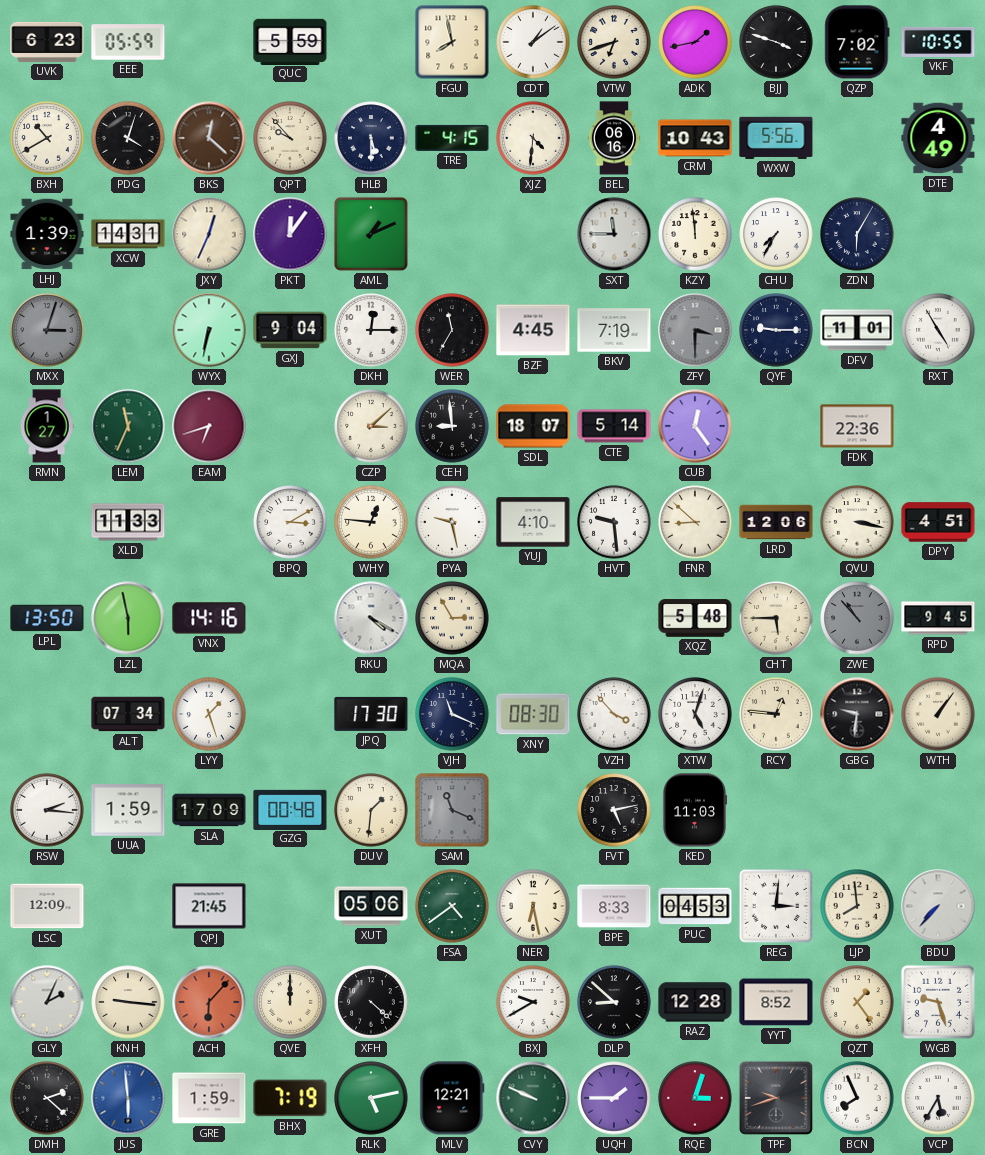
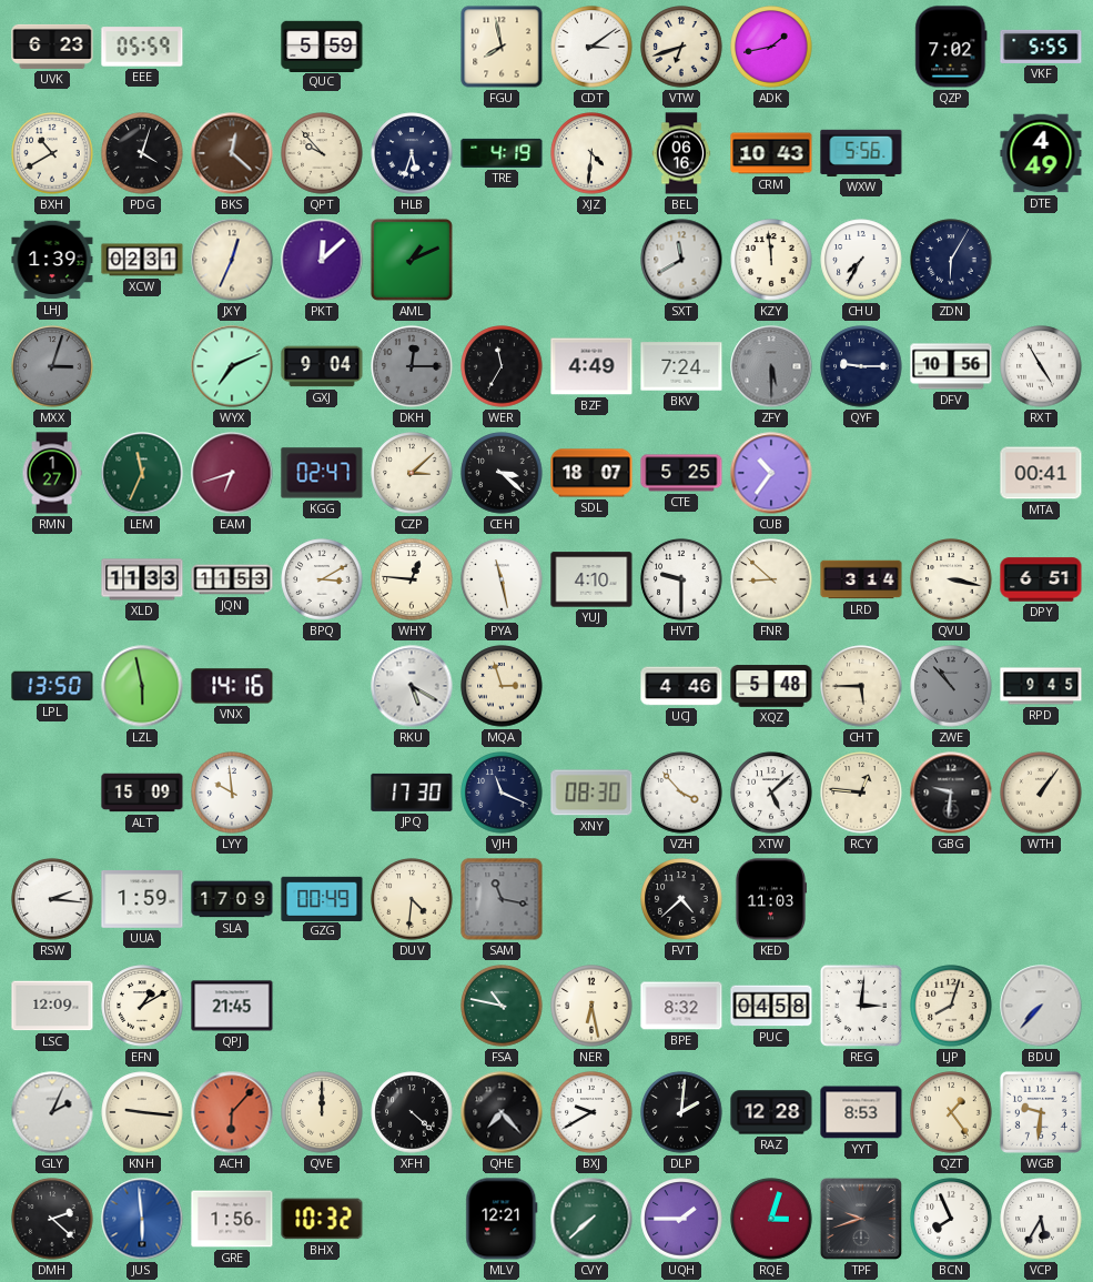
CDT: 1:09 -> 3:09
BJJ: 3:48 -> none
VKF: 10:55 -> 5:55
HLB: 5:30 -> 5:33
TRE: 4:15 -> 4:19
XCW: 14:31 -> 02:31
PKT: 12:06 -> 12:08
SXT: 11:45 -> 11:40
WYX: 6:32 -> 7:11
DKH dial: white -> grey
BZF: 4:45 -> 4:49
BKV: 7:19 -> 7:24
ZFY: 3:30 -> 5:30
DFV: 11:01 -> 10:56
KGG: none -> 02:47
CEH: 8:59 -> 3:22
CTE: 5:14 -> 5:25
CUB: 12:24 -> 10:36
FDK: 22:36 -> none
MTA: none -> 00:41
JQN: none -> 11:53
PYA: 9:28 -> 11:28
HVT: 9:29 -> 9:30
LRD: 12:06 -> 3:14
DPY: 4:51 -> 6:51
RKU: 4:20 -> 5:20
MQA: 2:55 -> 2:57
UCJ: none -> 4:46
ALT: 07:34 -> 15:09
LYY: 1:27 -> 9:59
XTW: 5:03 -> 5:08
GZG: 00:48 -> 00:49
DUV: 1:31 -> 4:31
SAM: 11:19 -> 11:17
FVT: 5:13 -> 4:38
EFN: none -> 1:10
XUT: 05:06 -> none
FSA: 4:39 -> 10:47
BPE: 8:33 -> 8:32
PUC: 04:53 -> 04:58
LJP: 7:59 -> 8:03
QHE: none -> 7:23
DLP: 8:52 -> 2:01
YYT: 8:52 -> 8:53
WGB: 9:27 -> 9:31
GRE: 1:59 -> 1:56
BHX: 7:19 -> 10:32
RLK: 5:13 -> none
CVY: 9:49 -> 7:38
